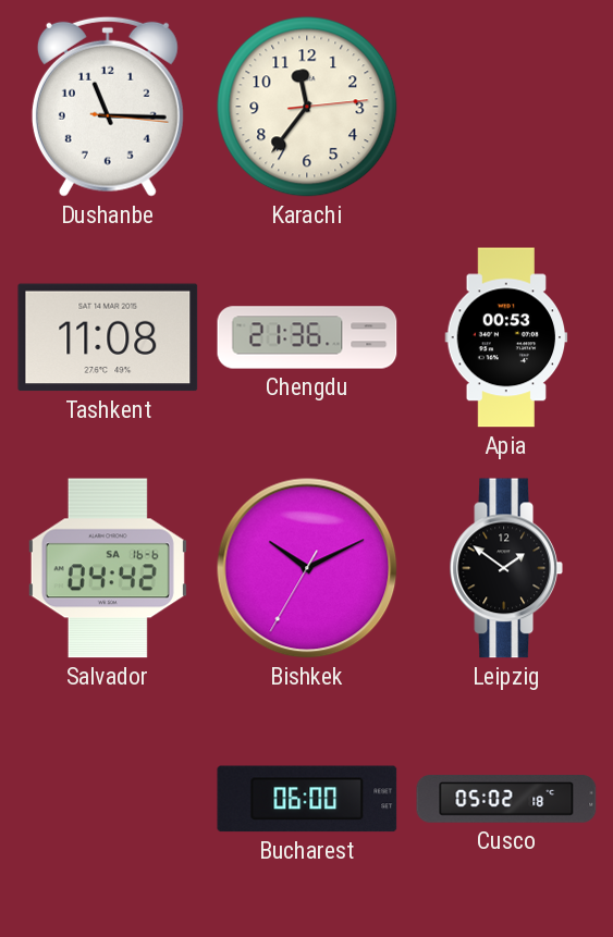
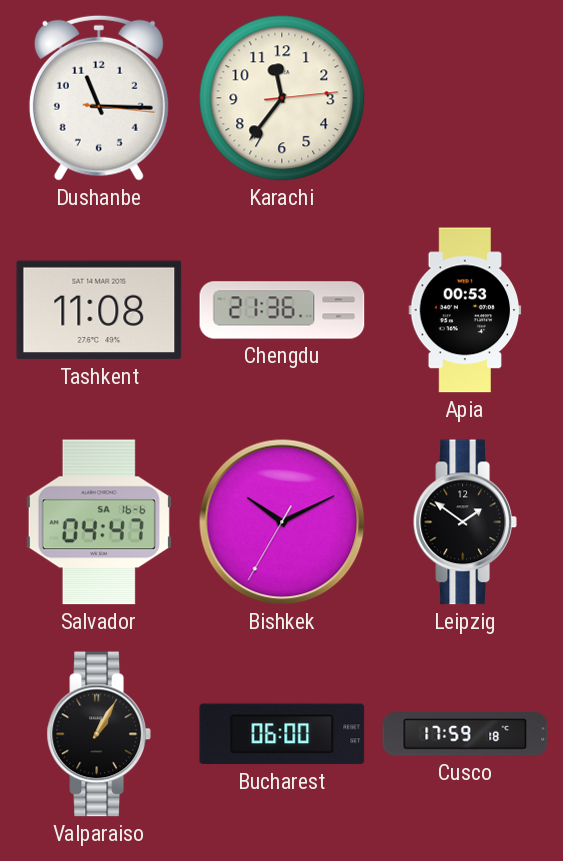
Salvador: 04:42 -> 04:47
Valparaiso: none -> 1:05
Cusco: 05:02 -> 17:59
